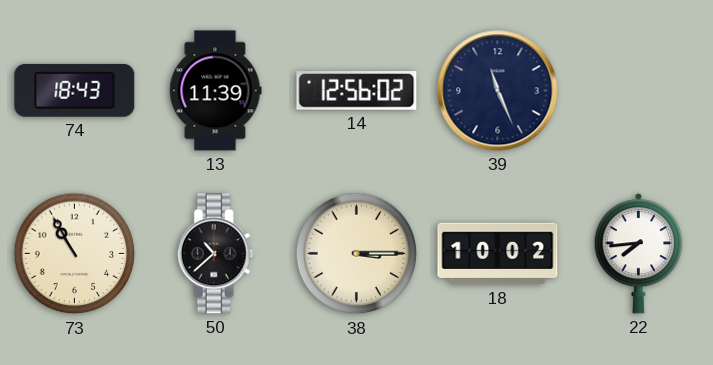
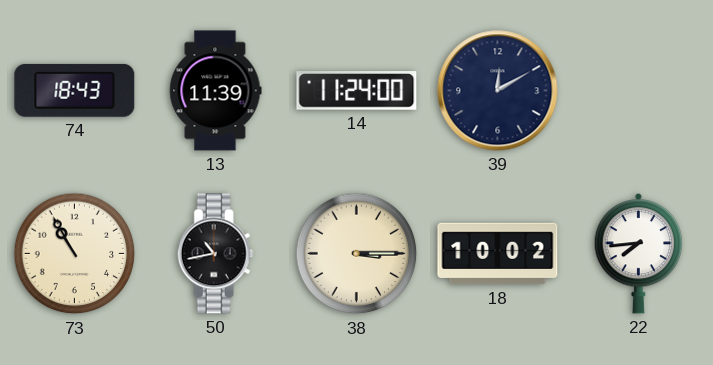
14: 12:56 -> 11:24
39: 11:26 -> 12:10
50: 10:38 -> 10:43
